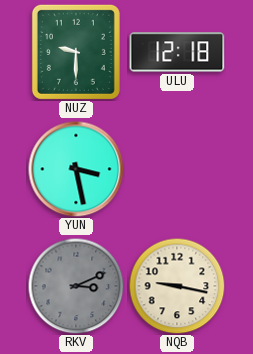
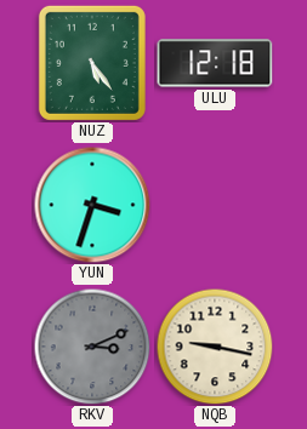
NUZ: 9:30 -> 5:24
YUN: 3:28 -> 3:33
